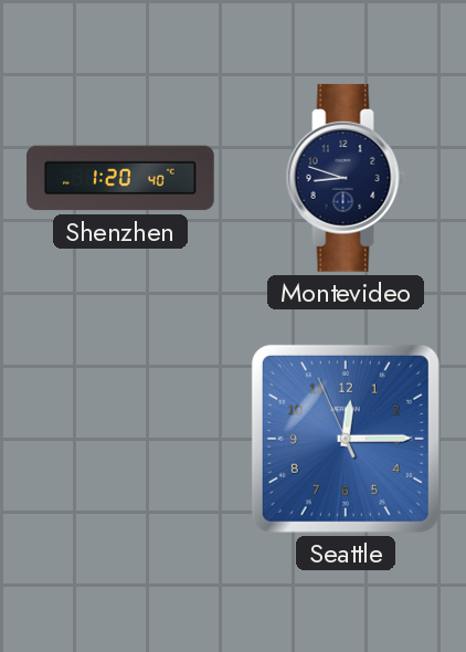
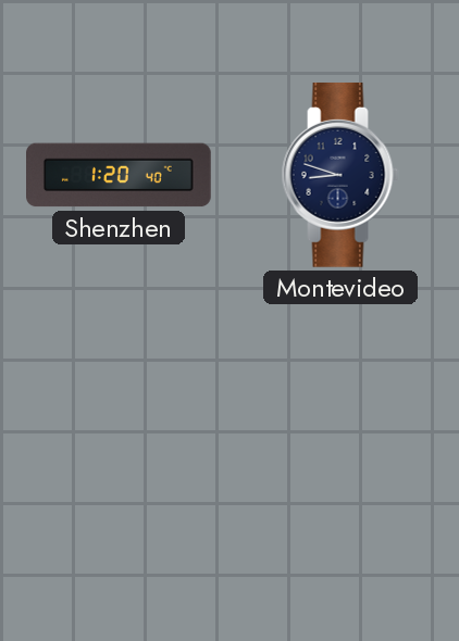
Seattle: 12:14 -> none
